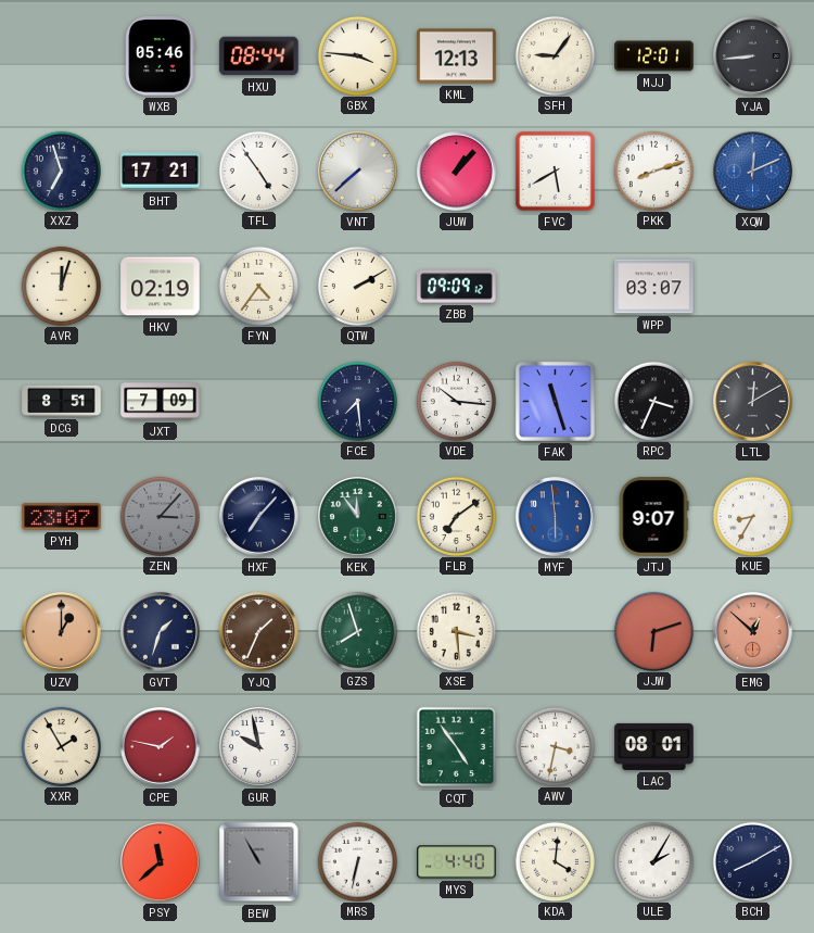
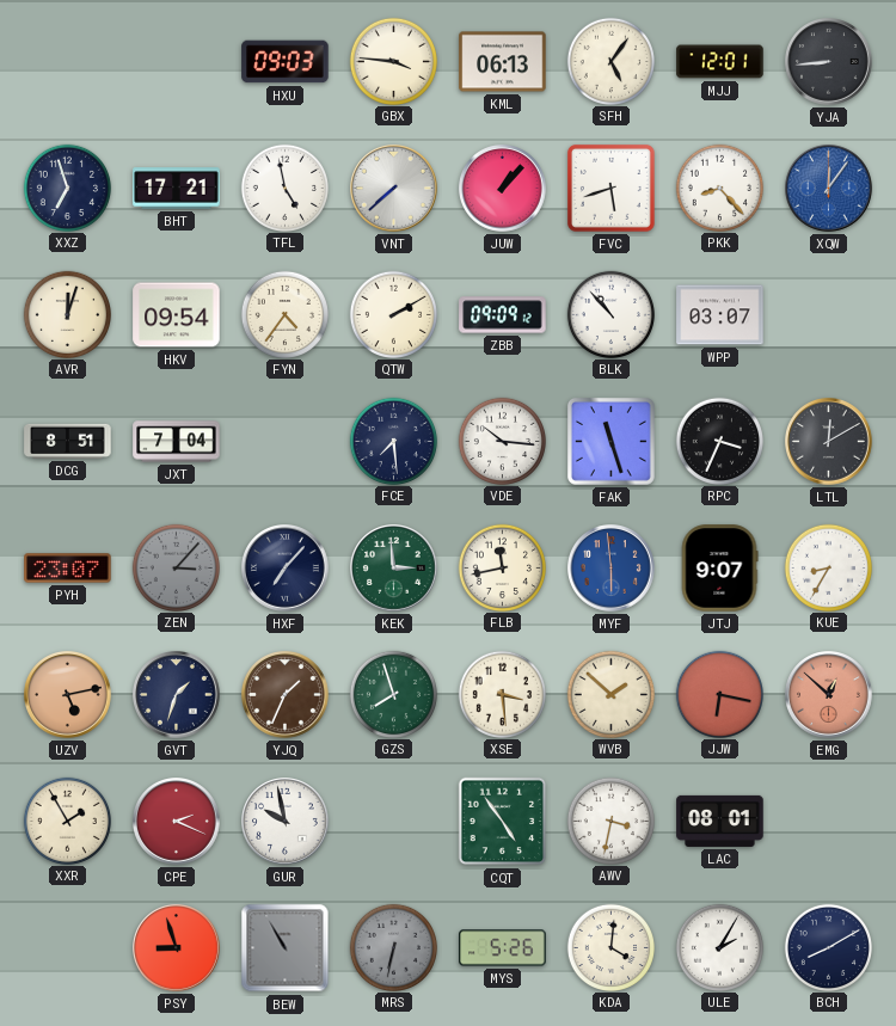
WXB: 05:46 -> none
HXU: 08:44 -> 09:03
KML: 12:13 -> 06:13
SFH: 9:06 -> 5:06
TFL: 4:54 -> 4:58
FVC: 5:40 -> 5:42
PKK: 8:12 -> 8:23
XQW: 12:11 -> 12:06
HKV: 02:19 -> 09:54
BLK: none -> 10:53
JXT: 7:09 -> 7:04
KEK: 11:54 -> 2:59
FLB: 7:09 -> 11:43
UZV: 1:00 -> 5:13
WVB: none -> 1:52
JJW: 6:12 -> 6:17
CPE: 1:47 -> 2:19
PSY: 11:38 -> 8:57
MRS dial: white -> grey
MYS: 4:40 -> 5:26
